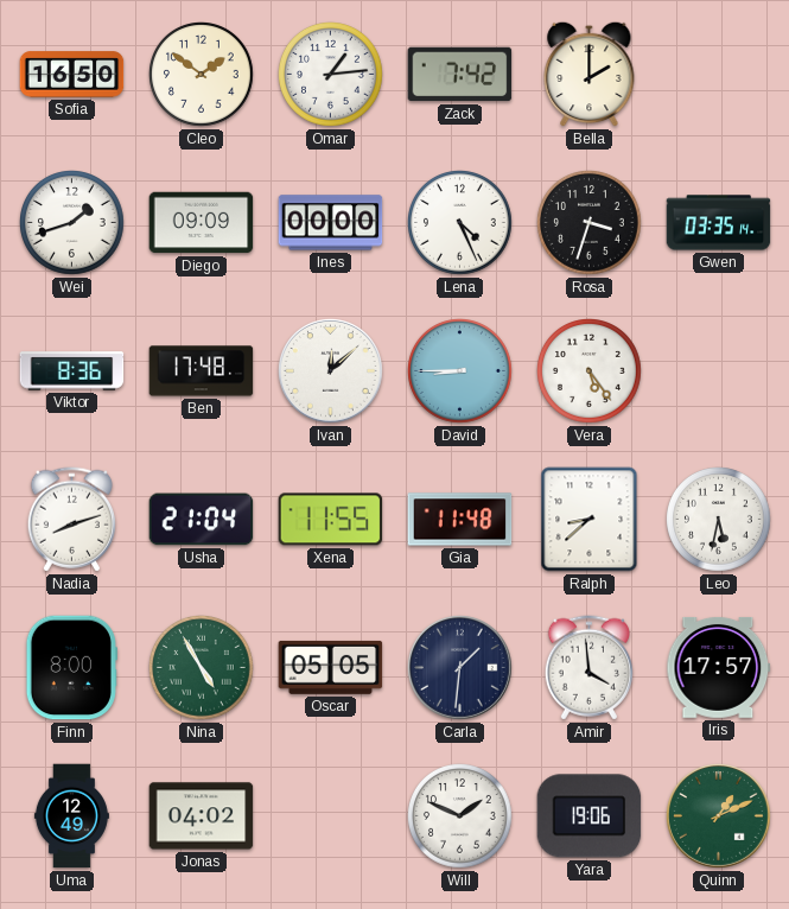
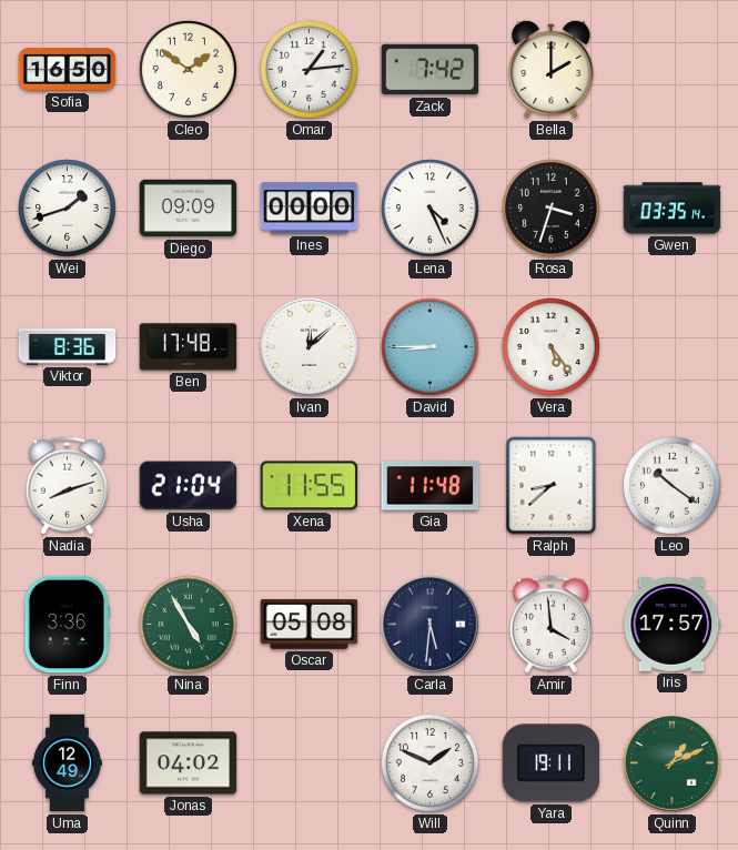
Leo: 5:32 -> 10:21
Finn: 8:00 -> 3:36
Oscar: 05:05 -> 05:08
Carla: 1:31 -> 5:31
Yara: 19:06 -> 19:11
